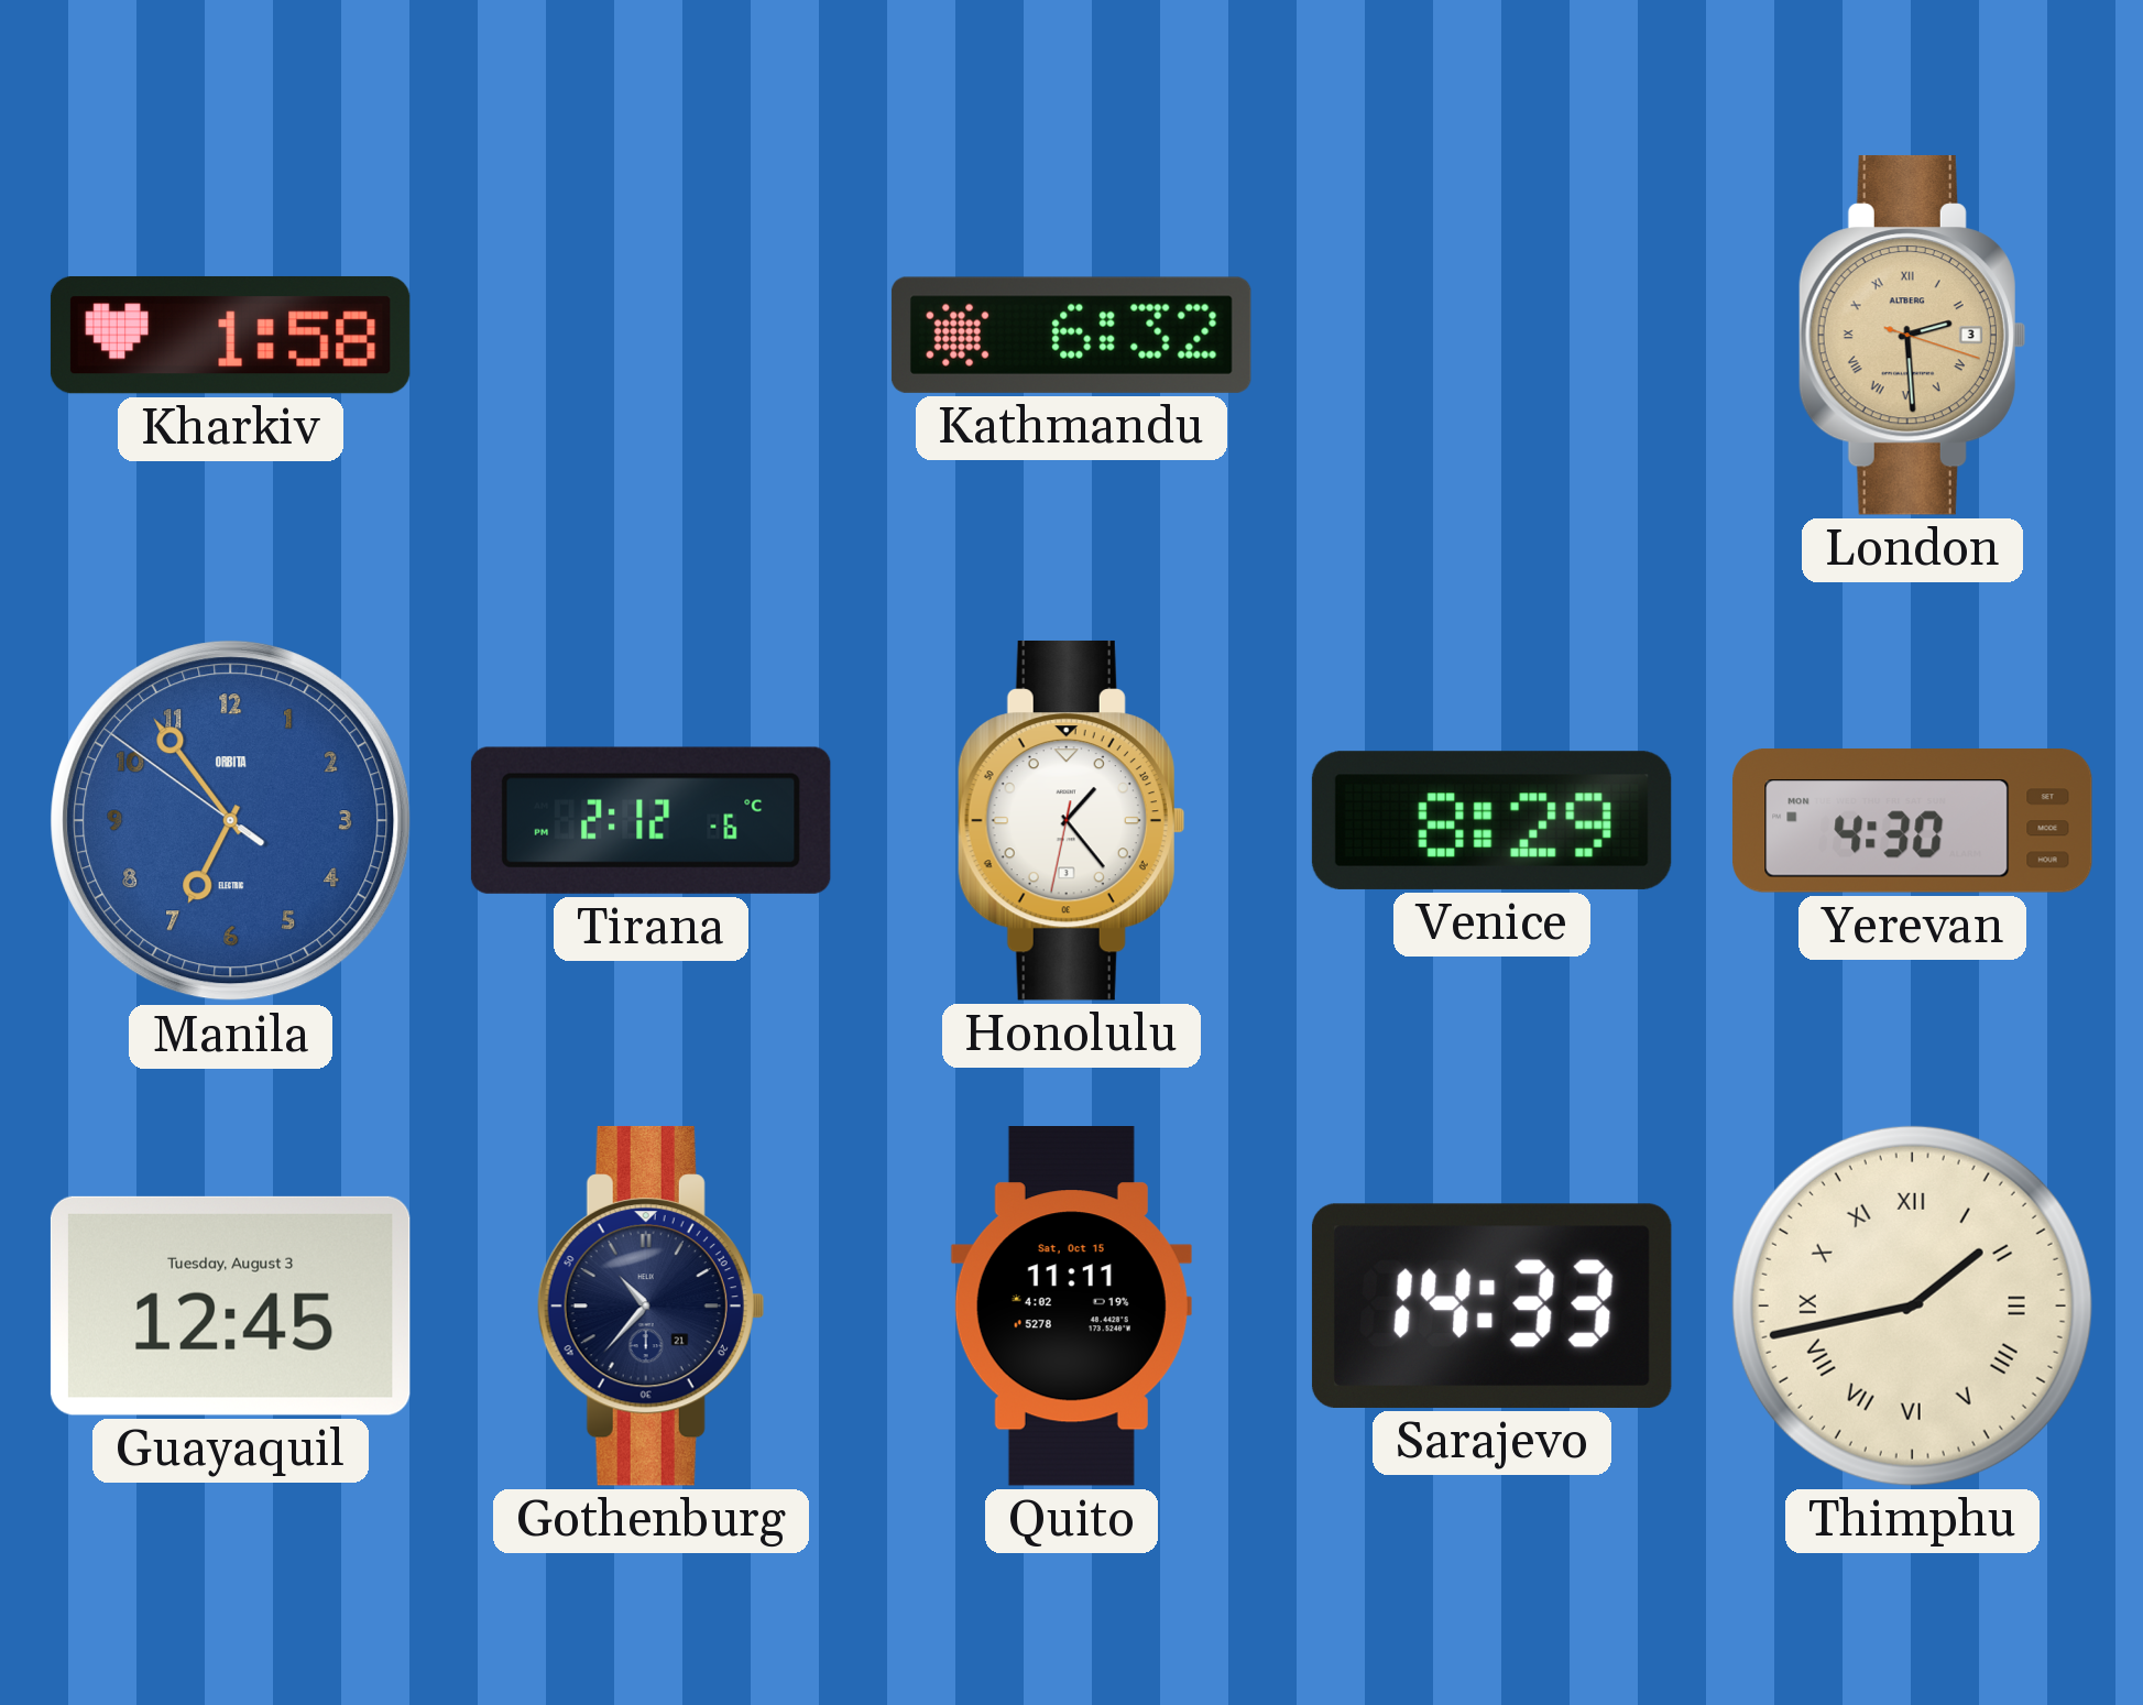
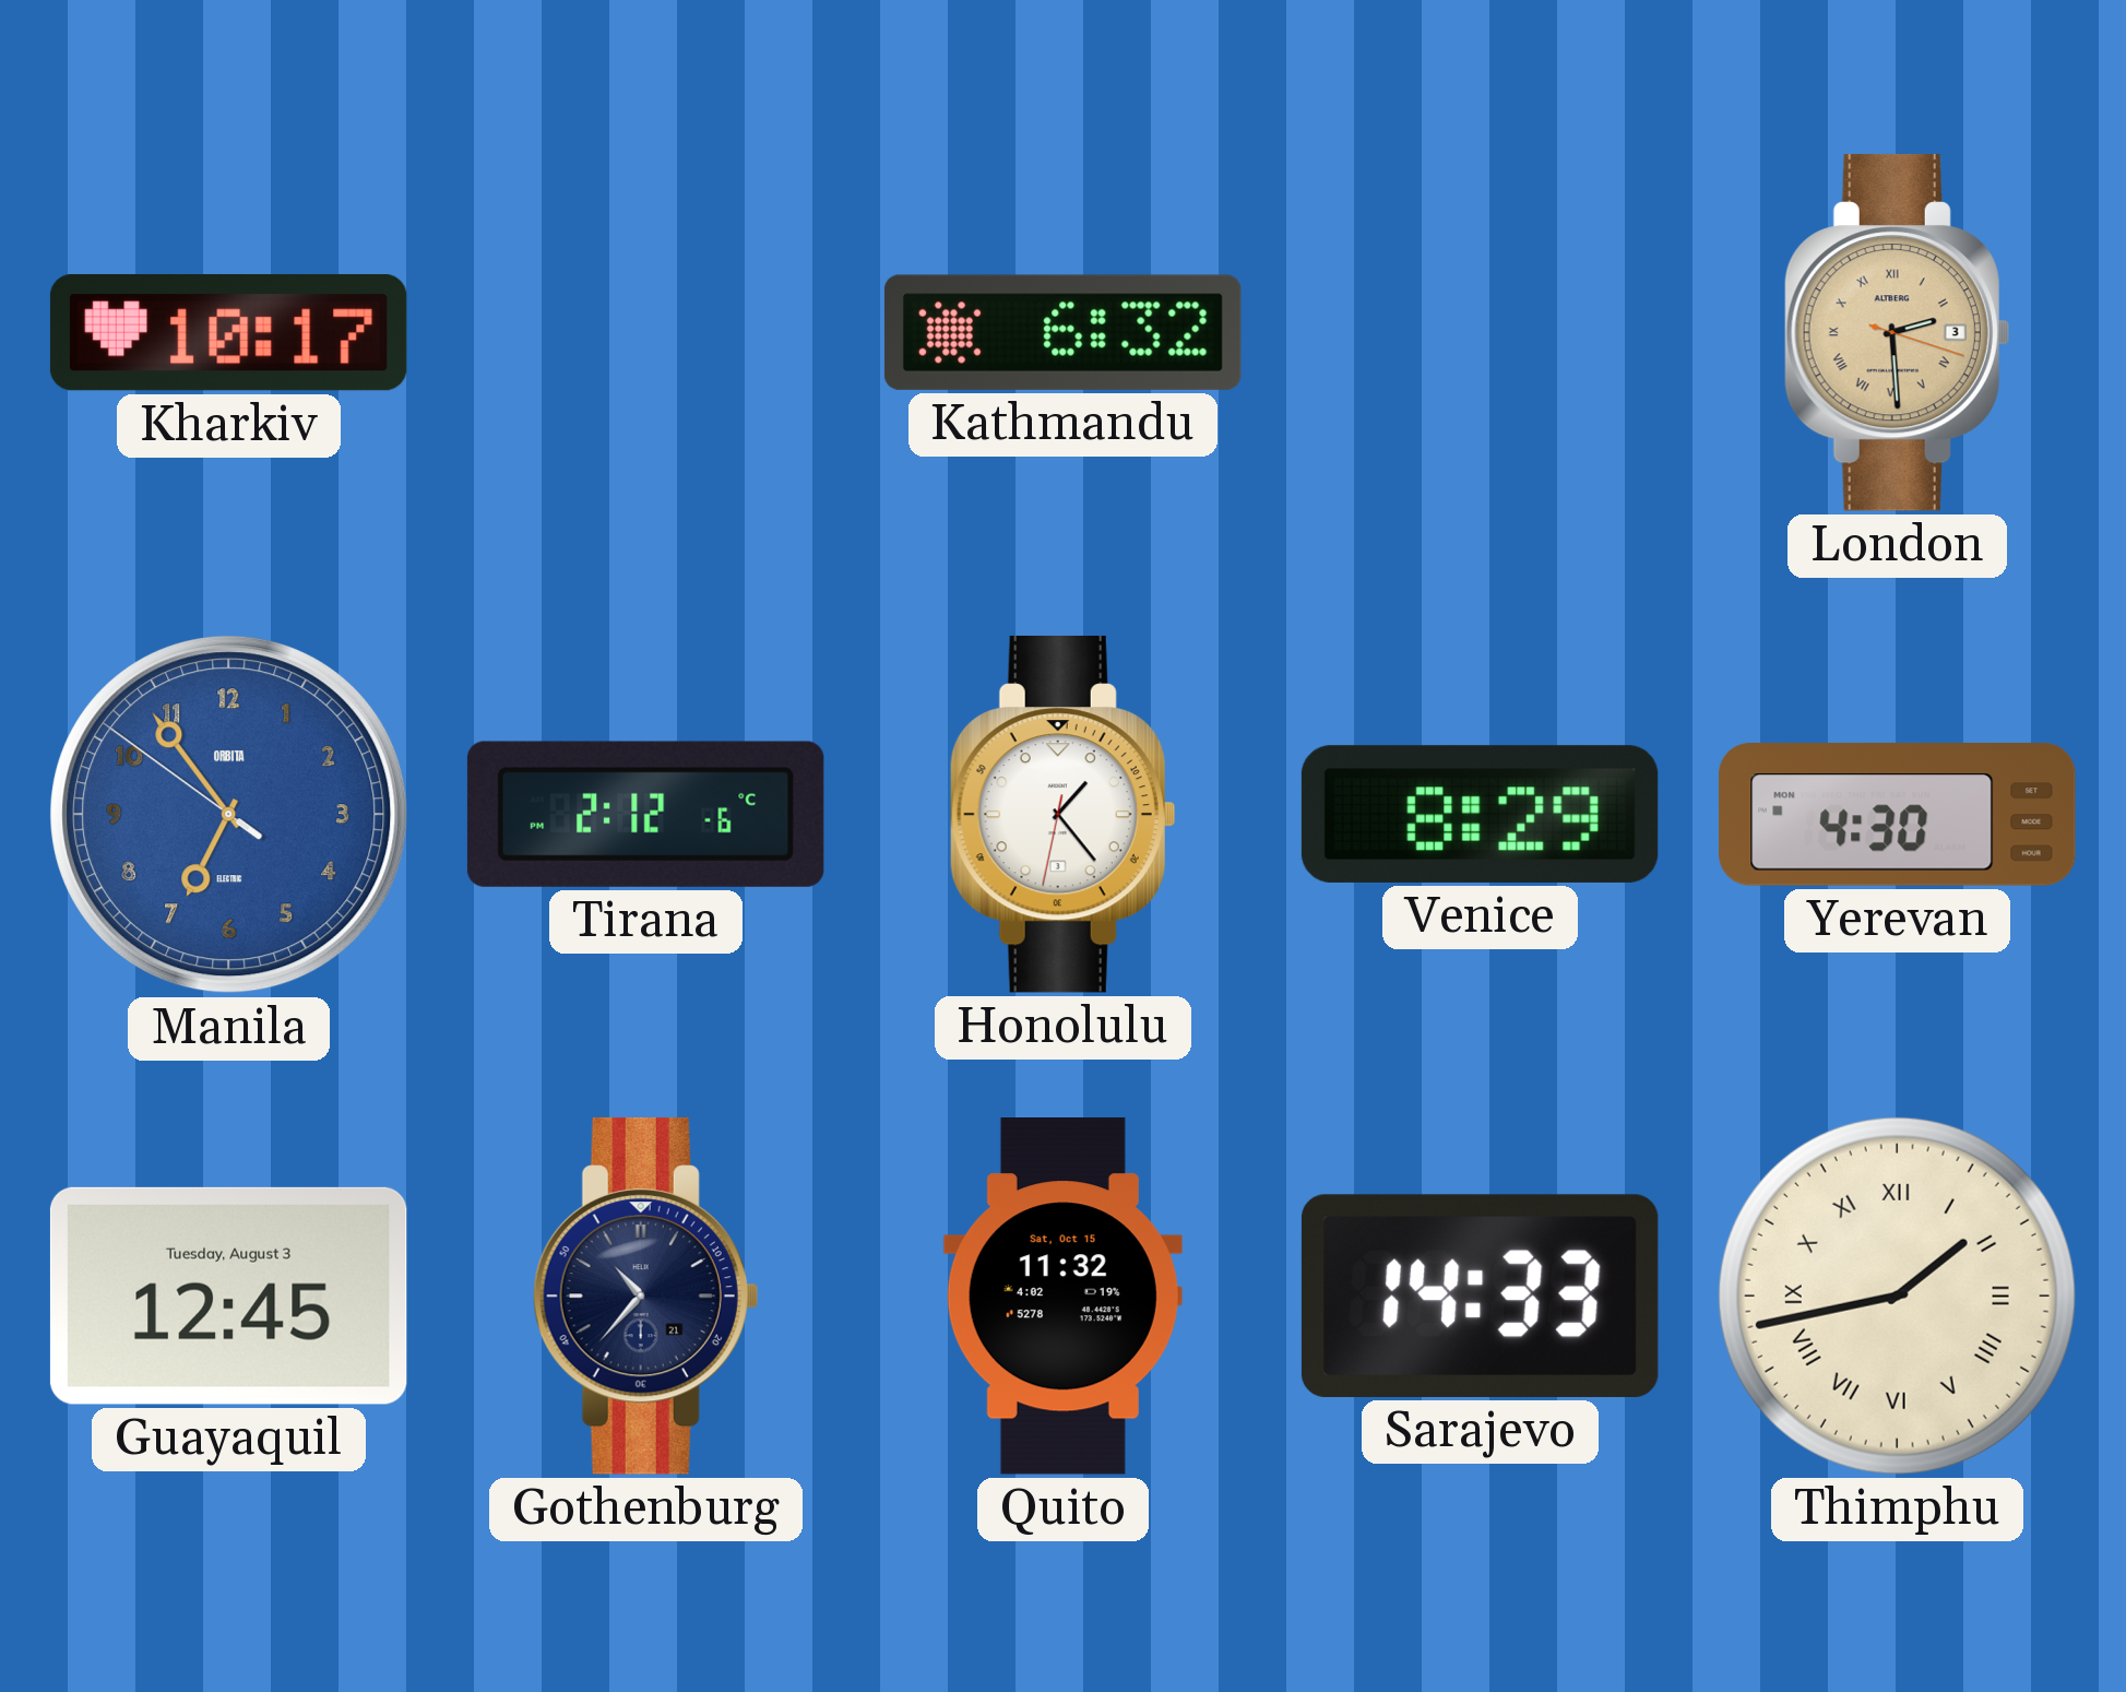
Kharkiv: 1:58 -> 10:17
Quito: 11:11 -> 11:32
